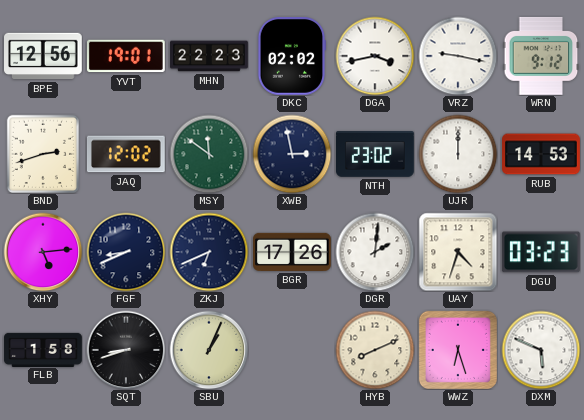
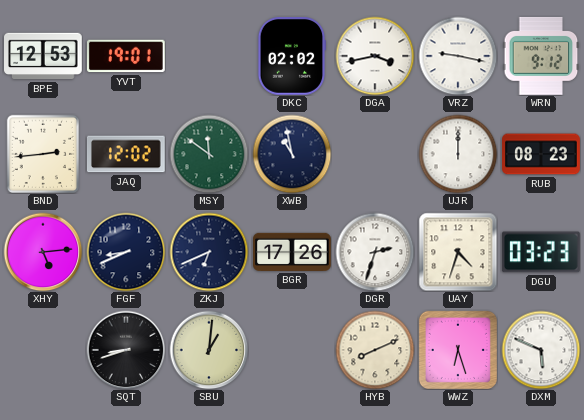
BPE: 12:56 -> 12:53
MHN: 22:23 -> none
BND: 2:42 -> 2:44
XWB: 2:58 -> 10:58
NTH: 23:02 -> none
RUB: 14:53 -> 08:23
DGR: 2:01 -> 2:33
FLB: 1:58 -> none
SBU: 1:04 -> 1:01
